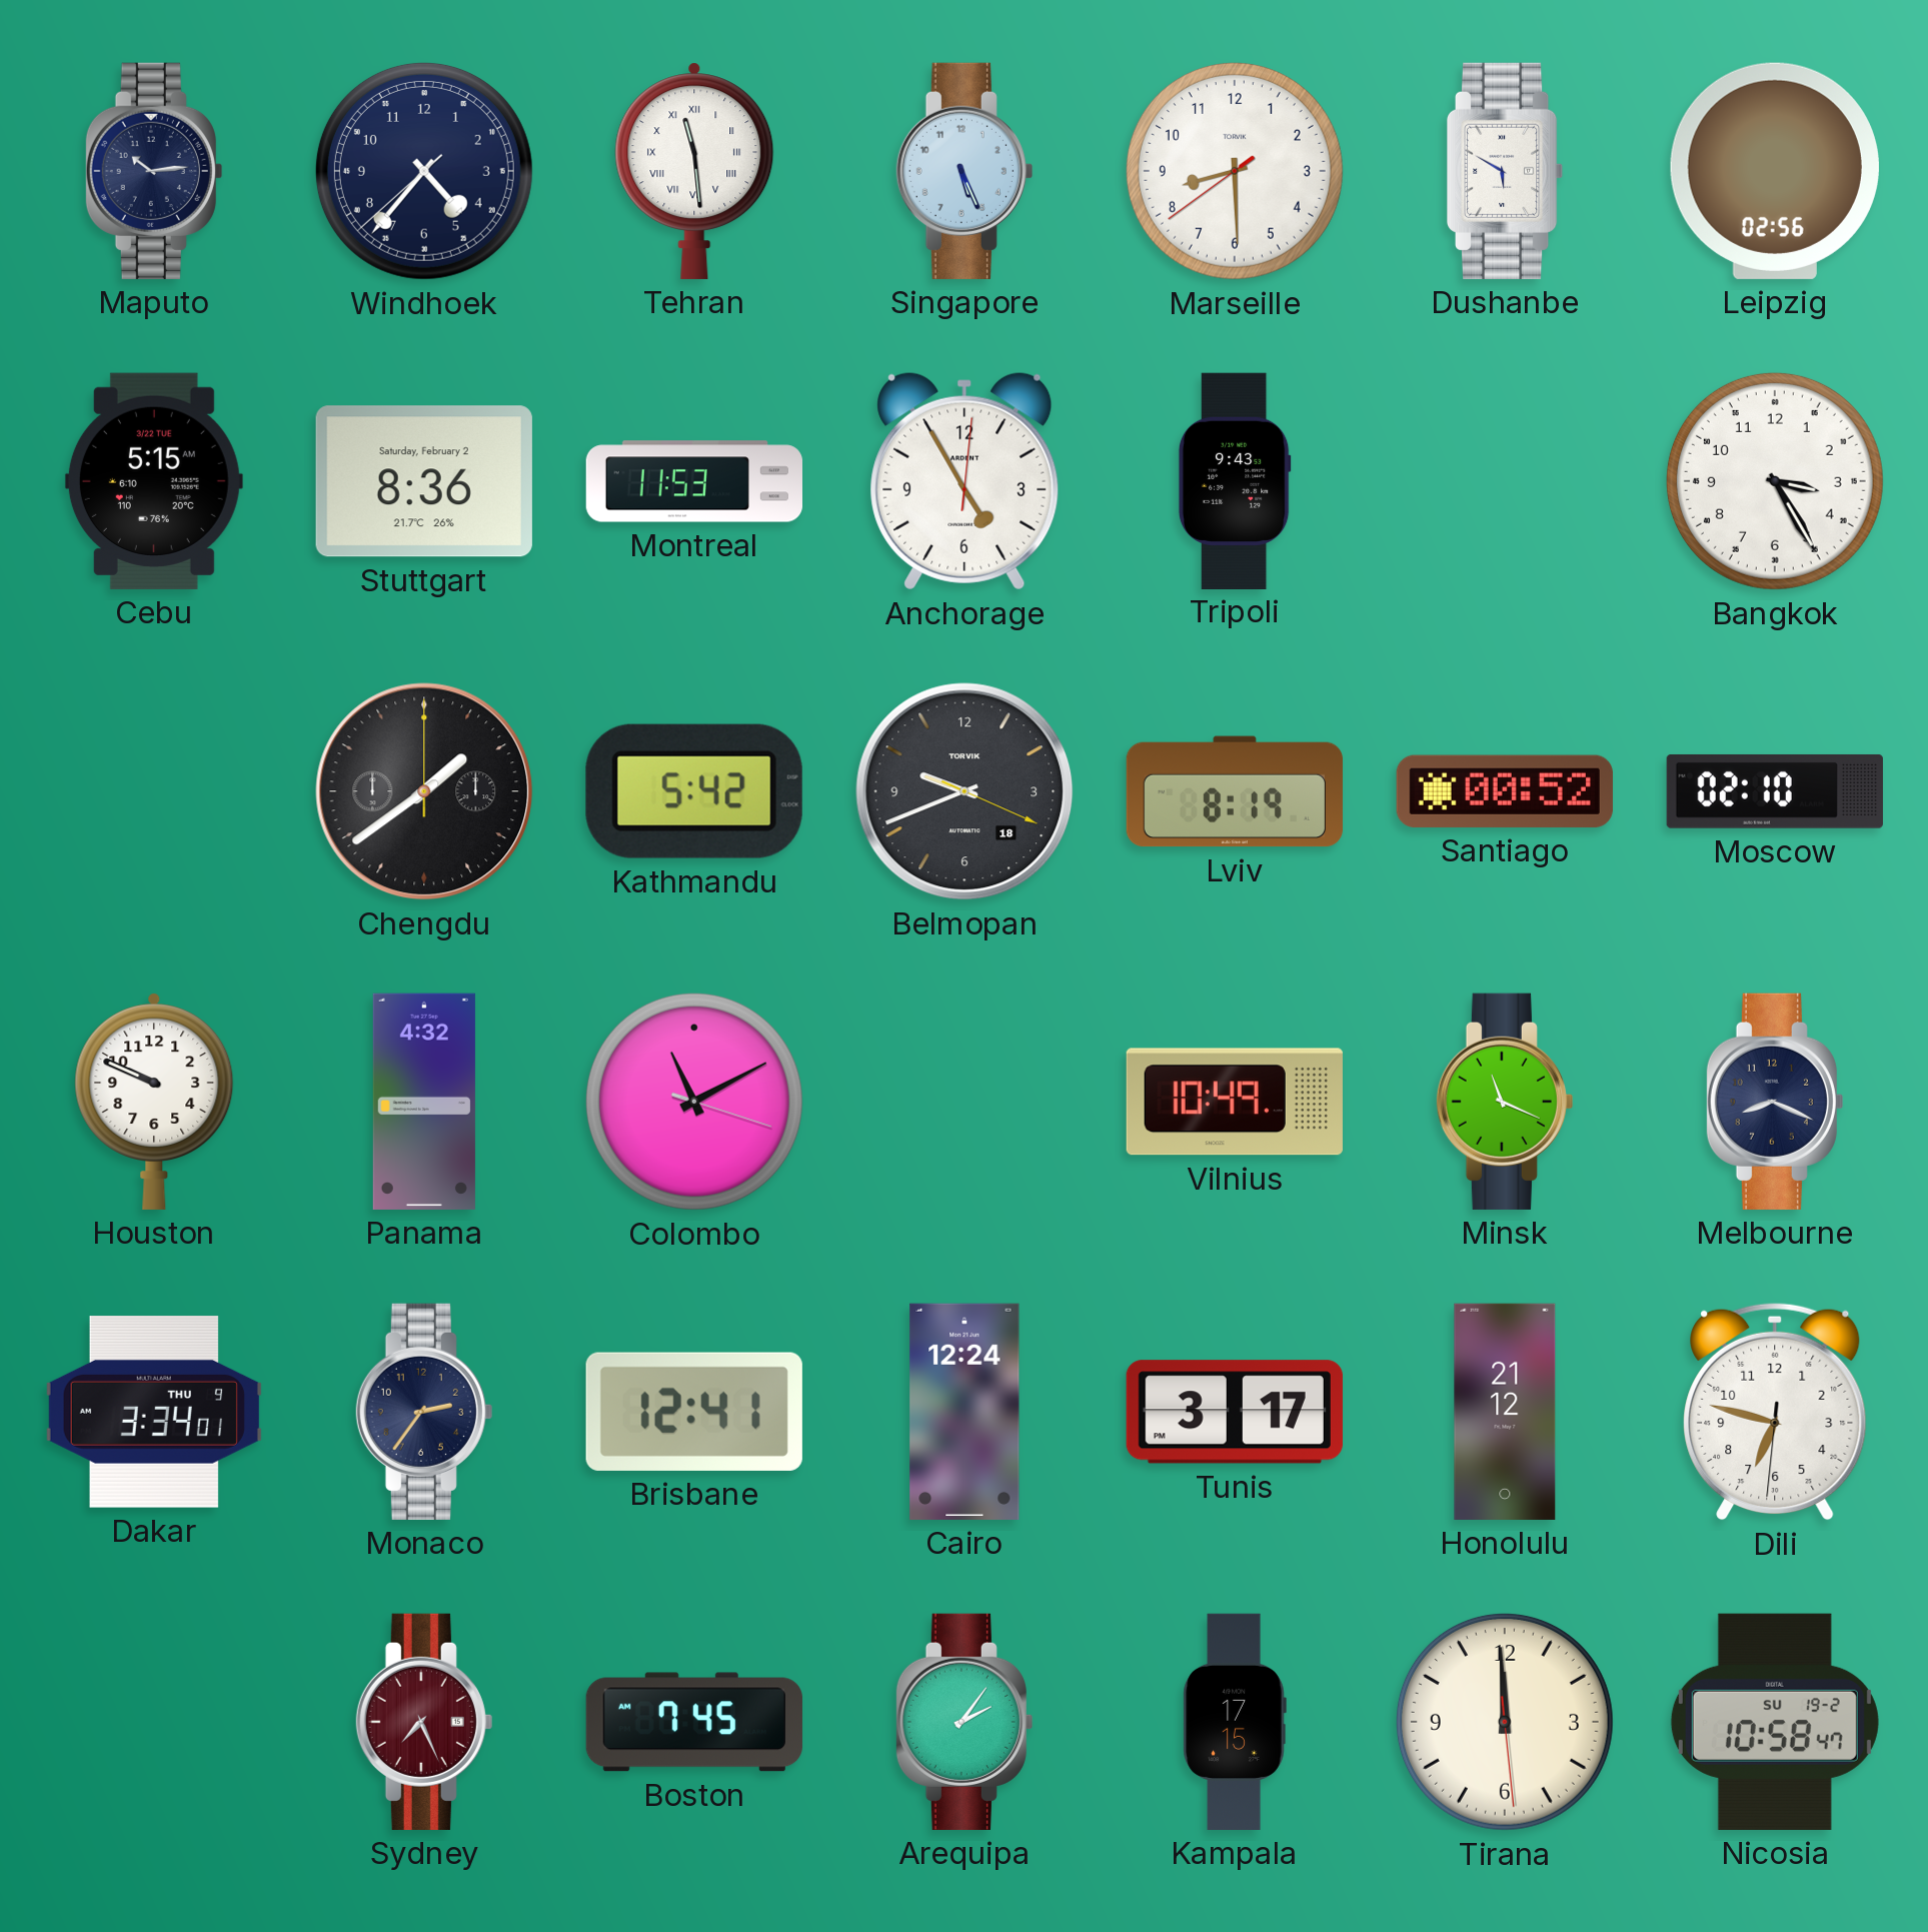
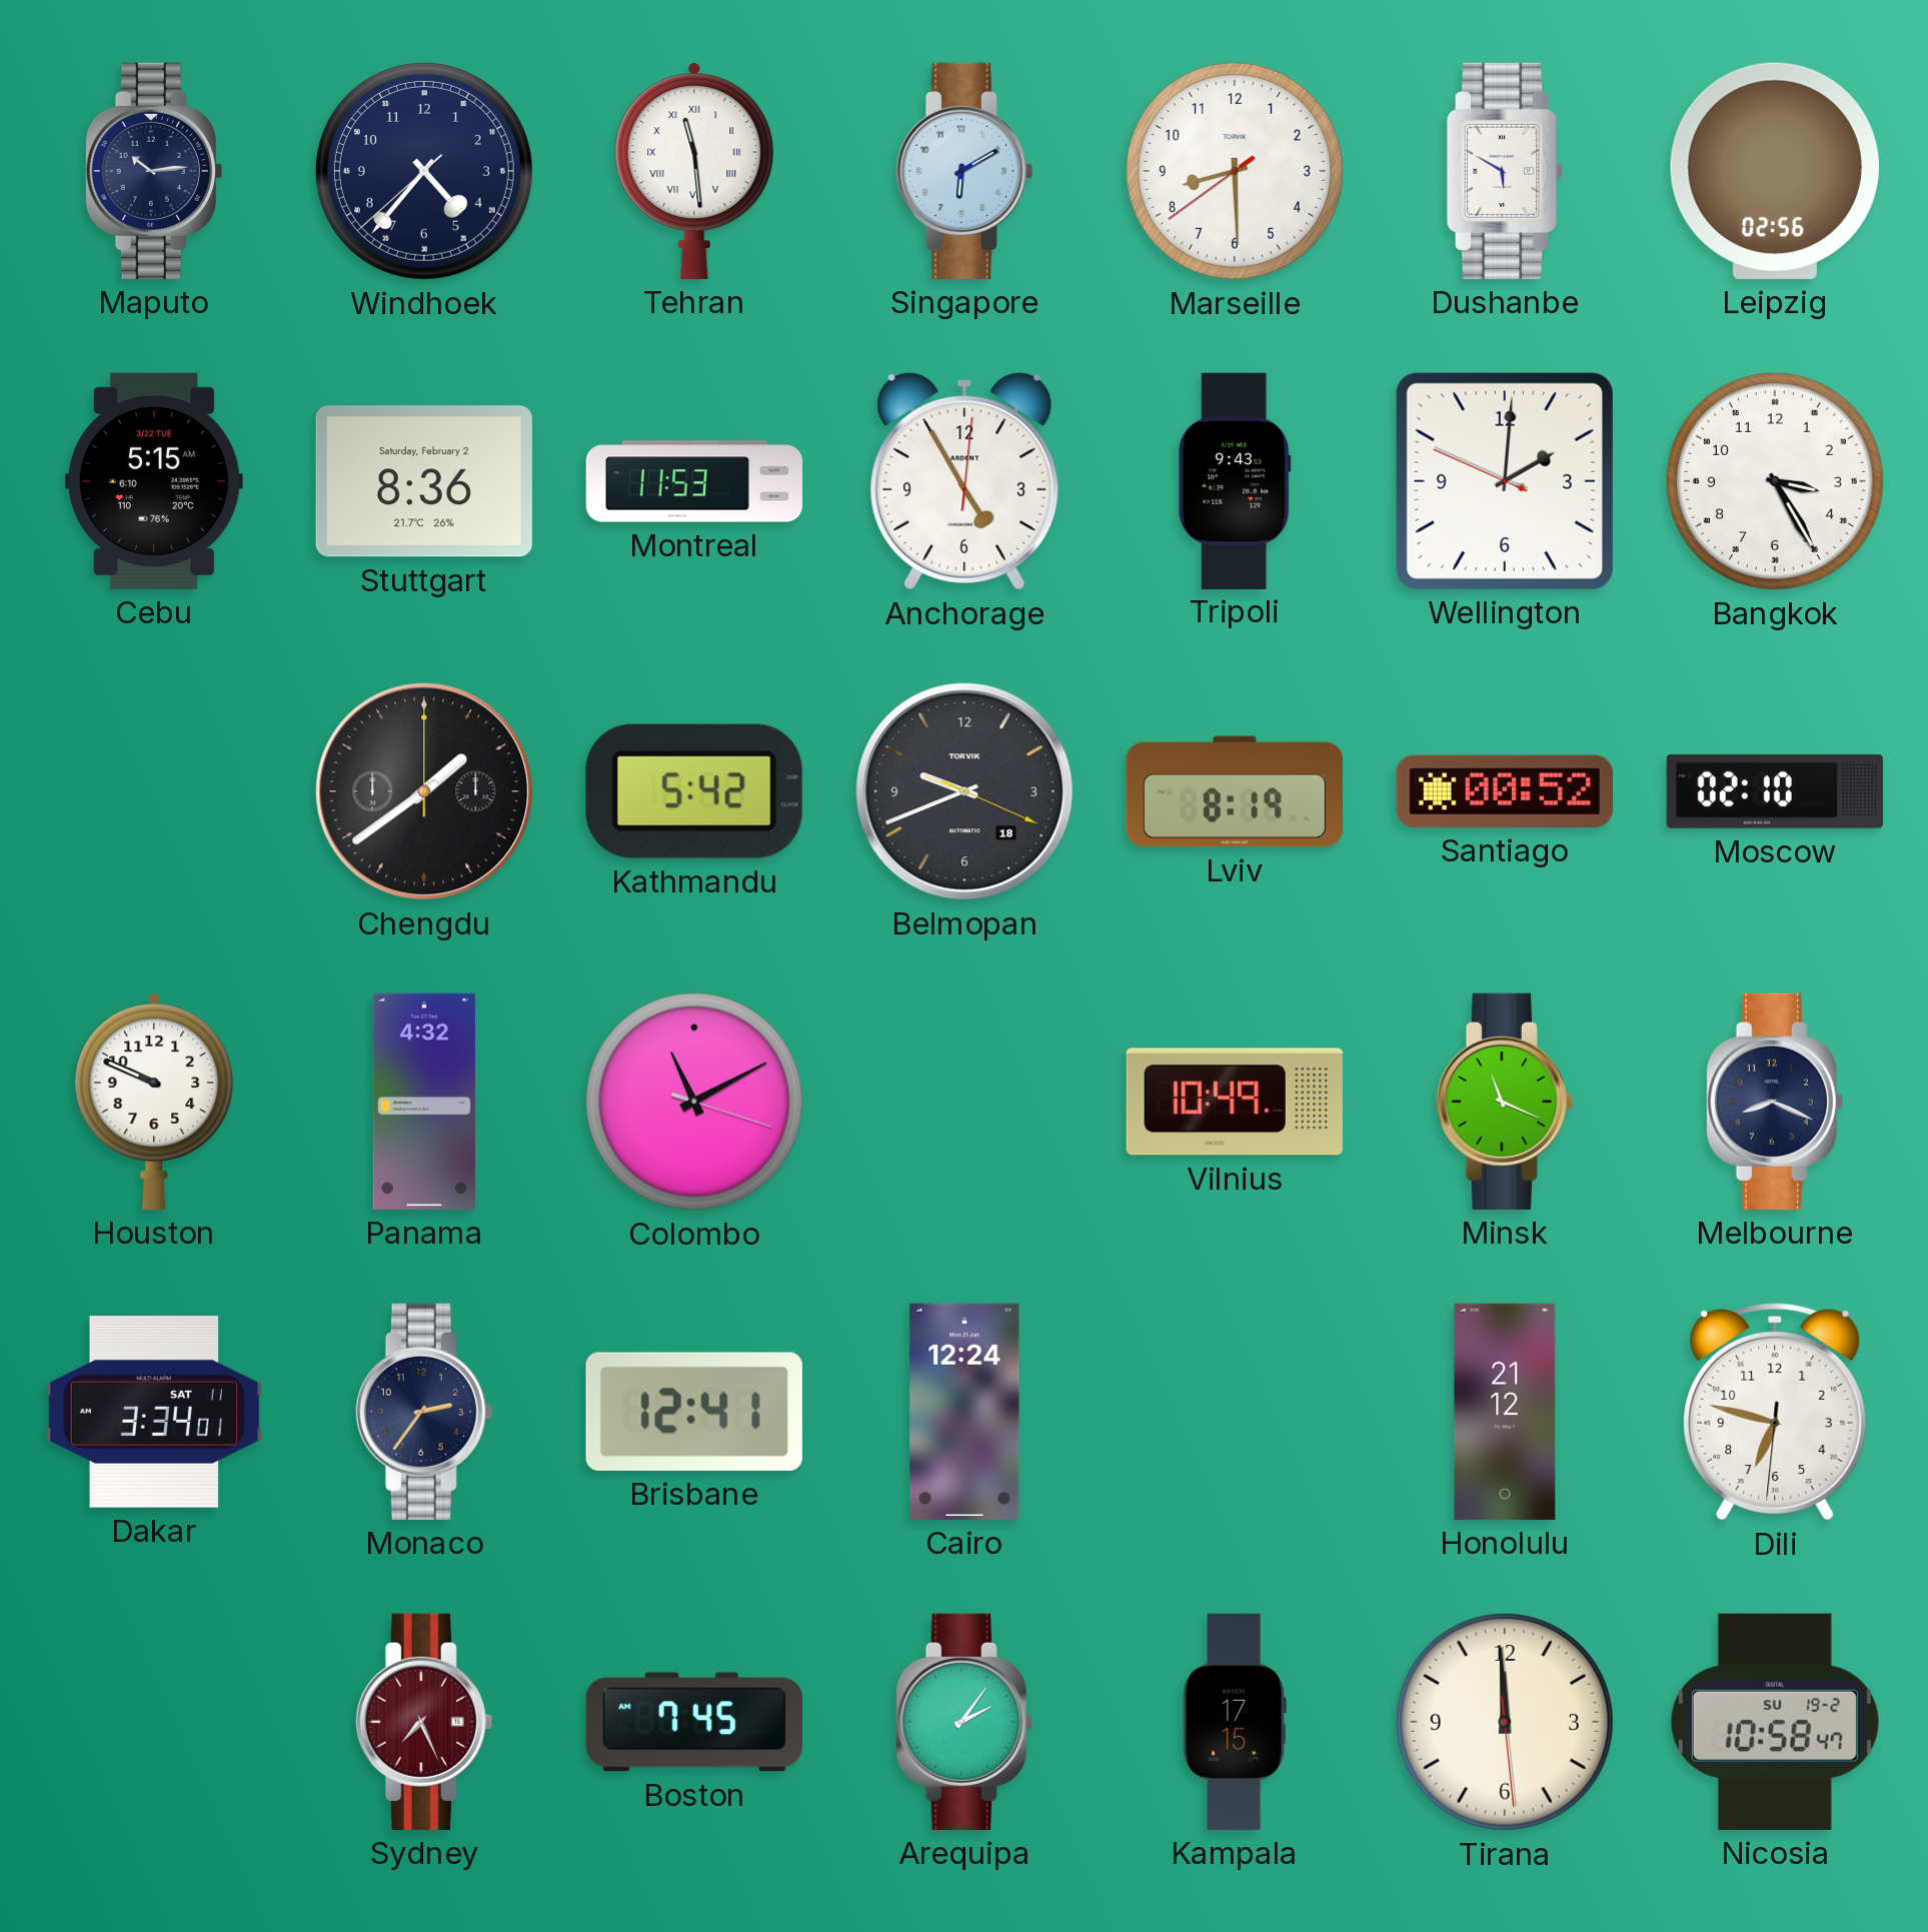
Singapore: 5:26 -> 6:10
Wellington: none -> 2:00
Dakar date: THU 9 -> SAT 11
Tunis: 3:17 -> none
